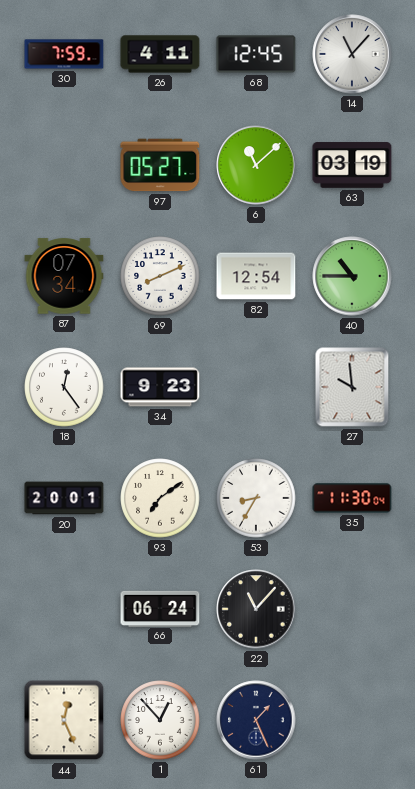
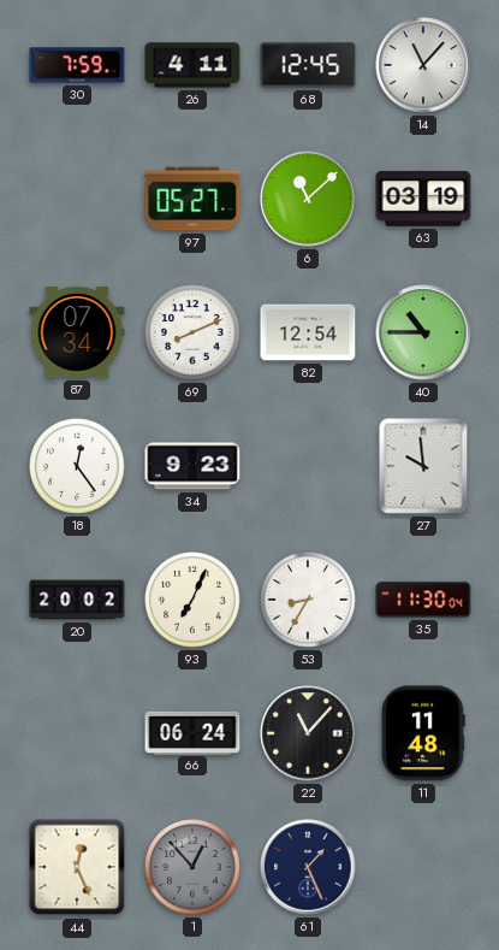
20: 20:01 -> 20:02
93: 7:09 -> 7:04
11: none -> 11:48
1 dial: white -> grey
